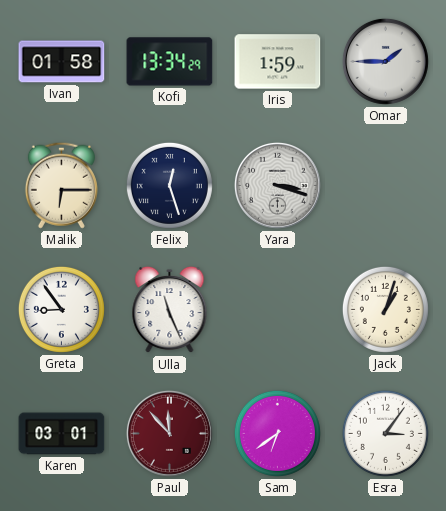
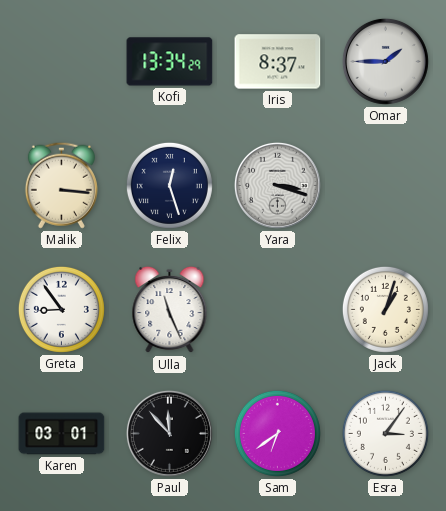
Ivan: 01:58 -> none
Iris: 1:59 -> 8:37
Malik: 6:15 -> 3:16
Paul dial: burgundy -> black
